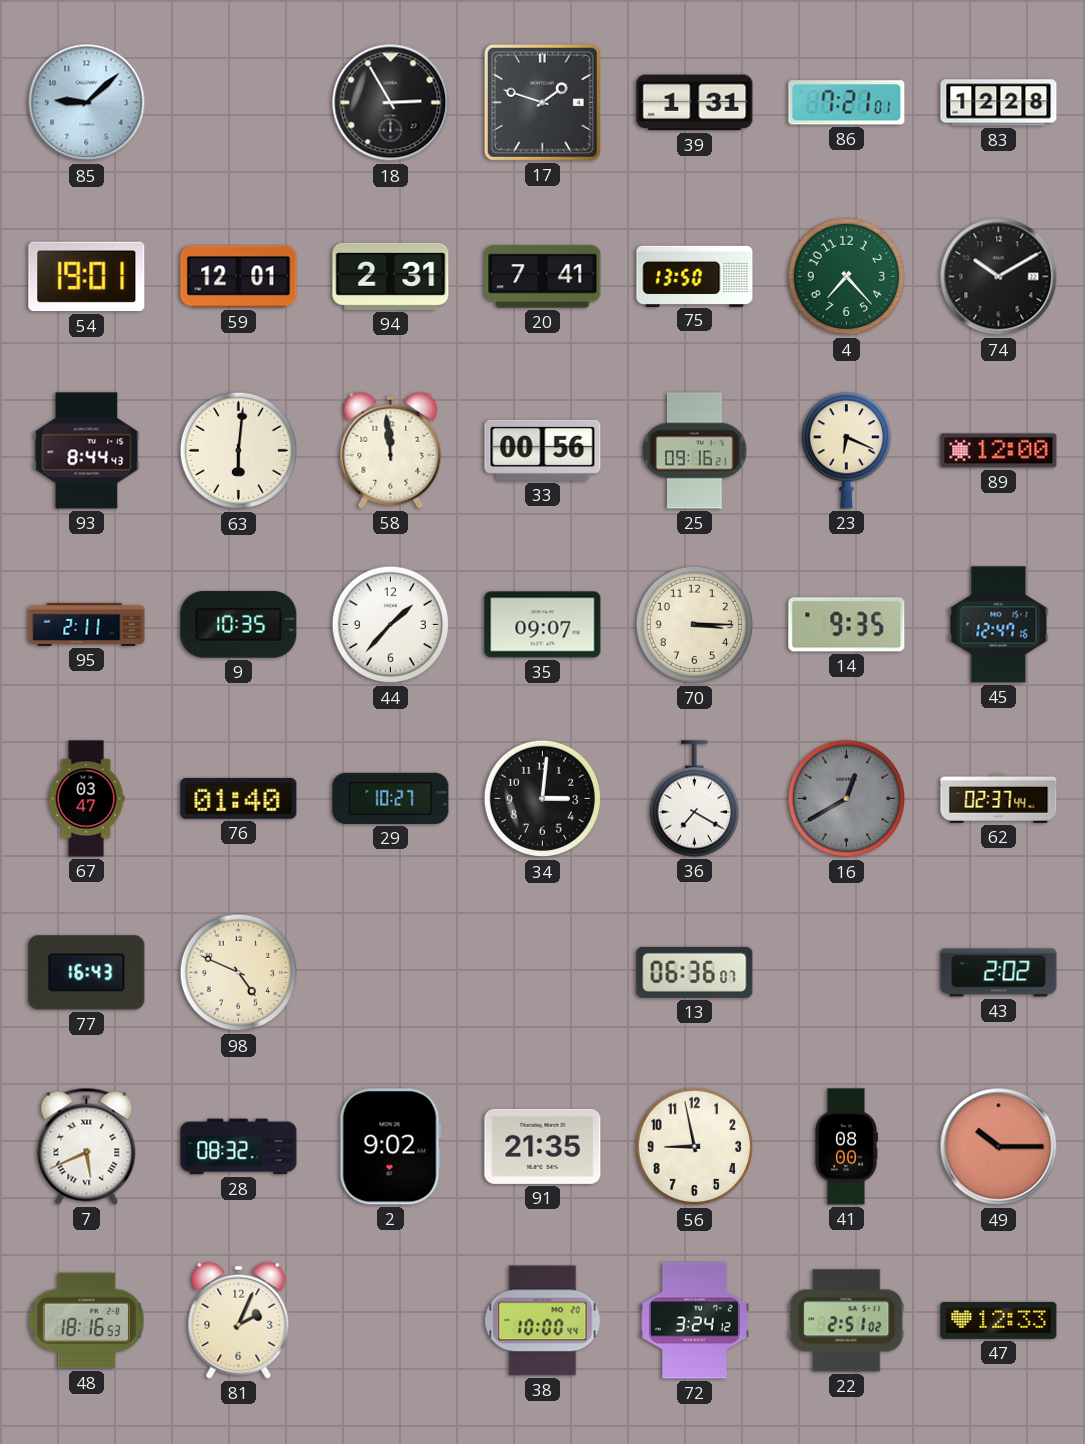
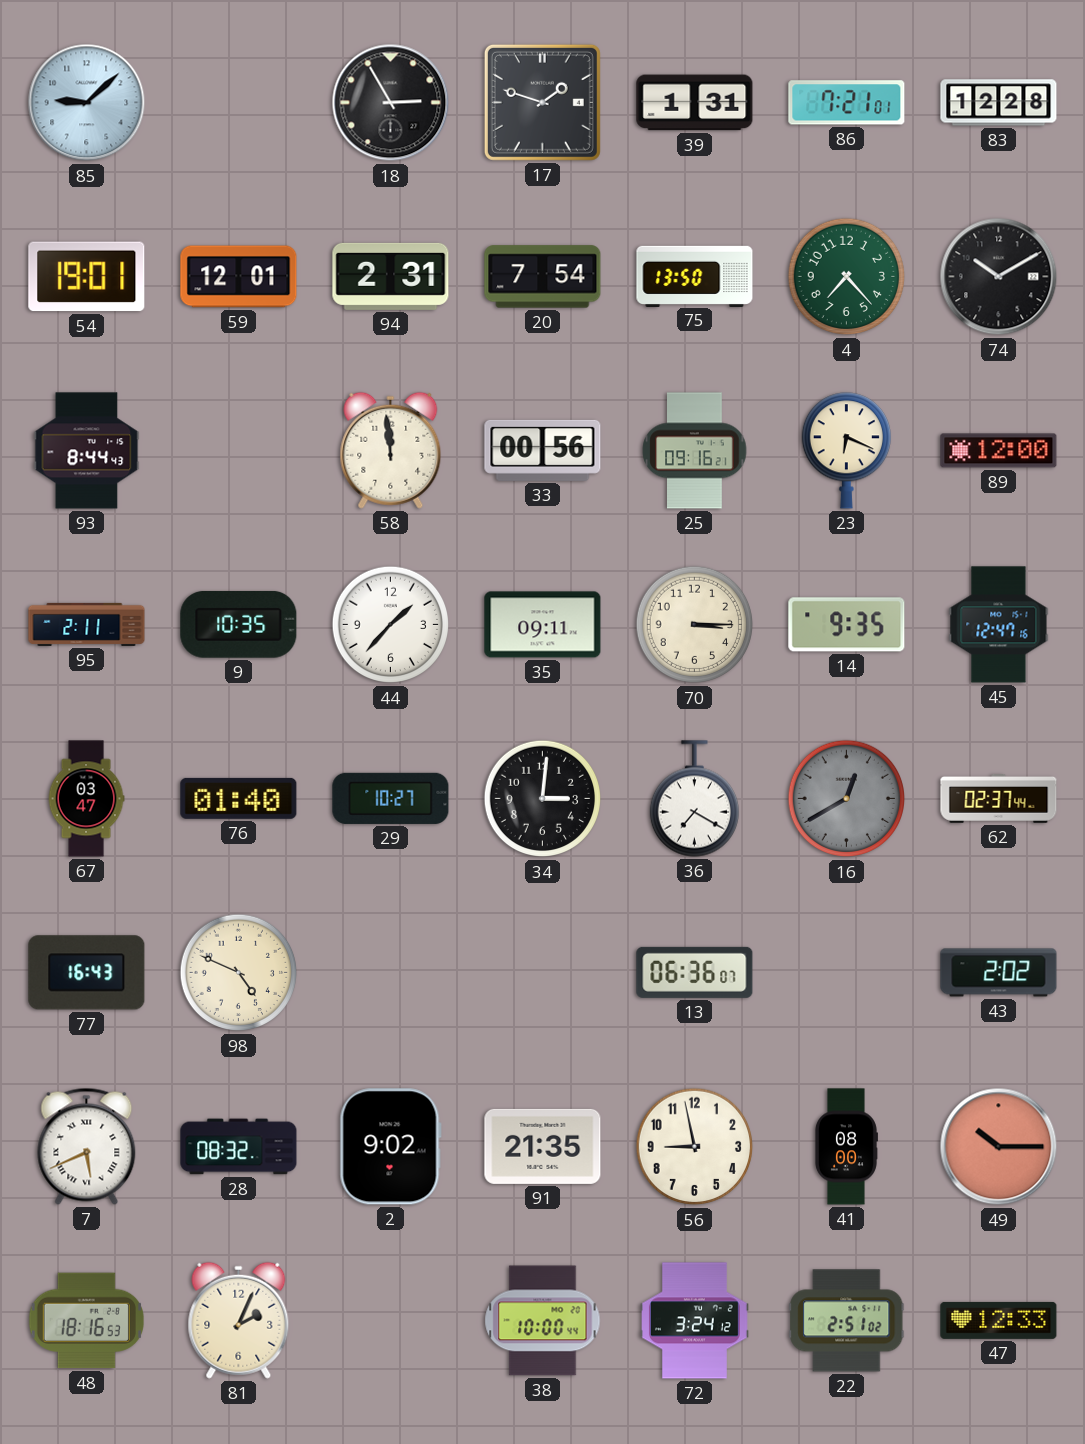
20: 7:41 -> 7:54
63: 6:01 -> none
35: 09:07 -> 09:11
